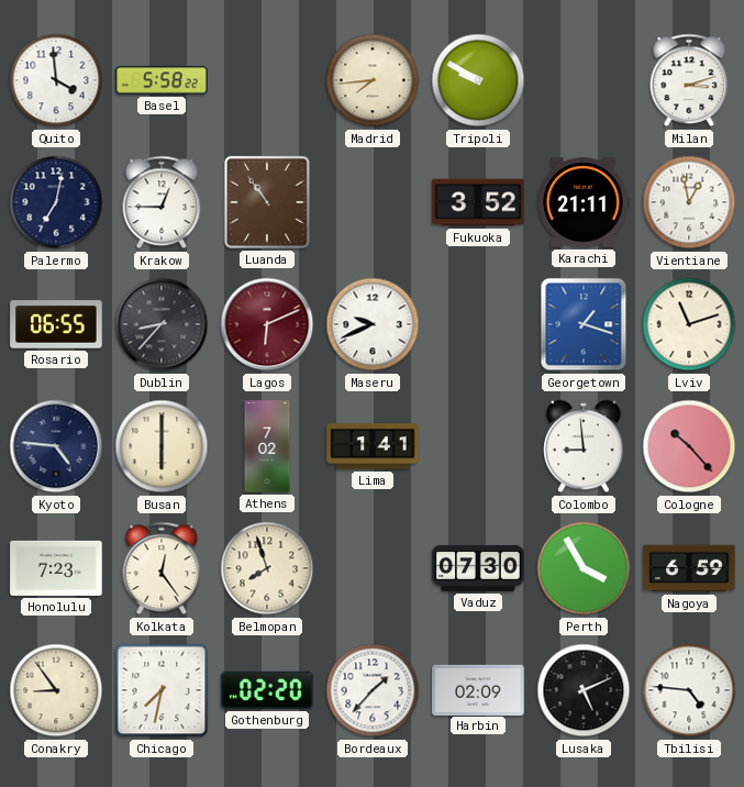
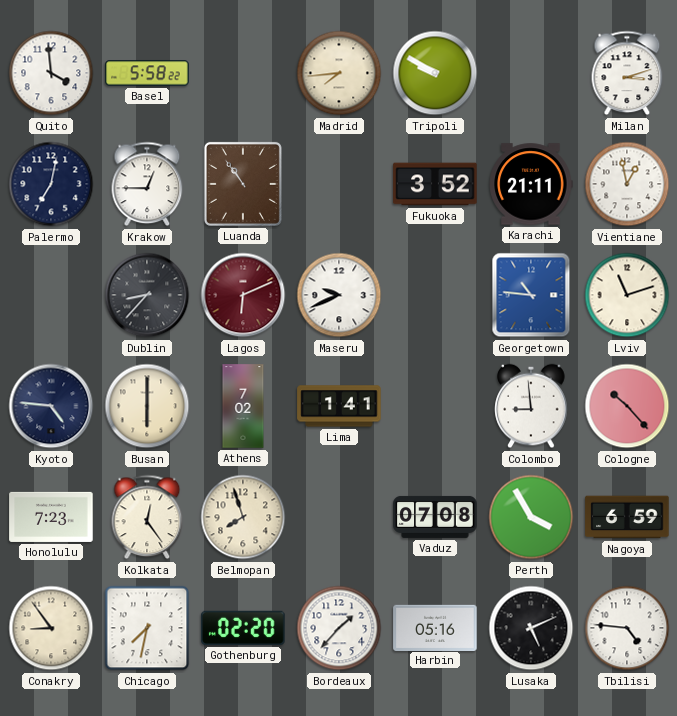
Rosario: 06:55 -> none
Georgetown: 1:18 -> 10:46
Vaduz: 07:30 -> 07:08
Harbin: 02:09 -> 05:16
